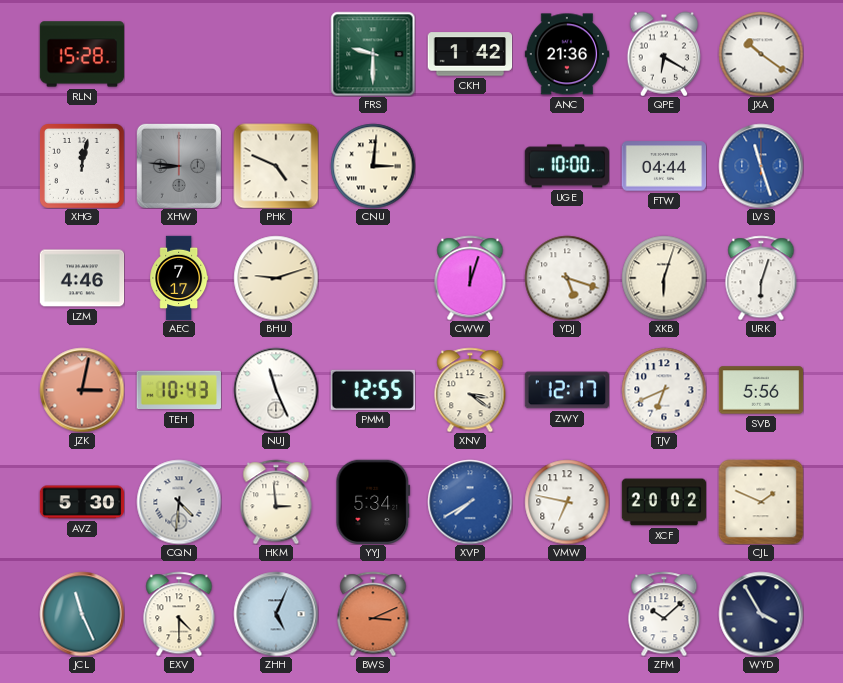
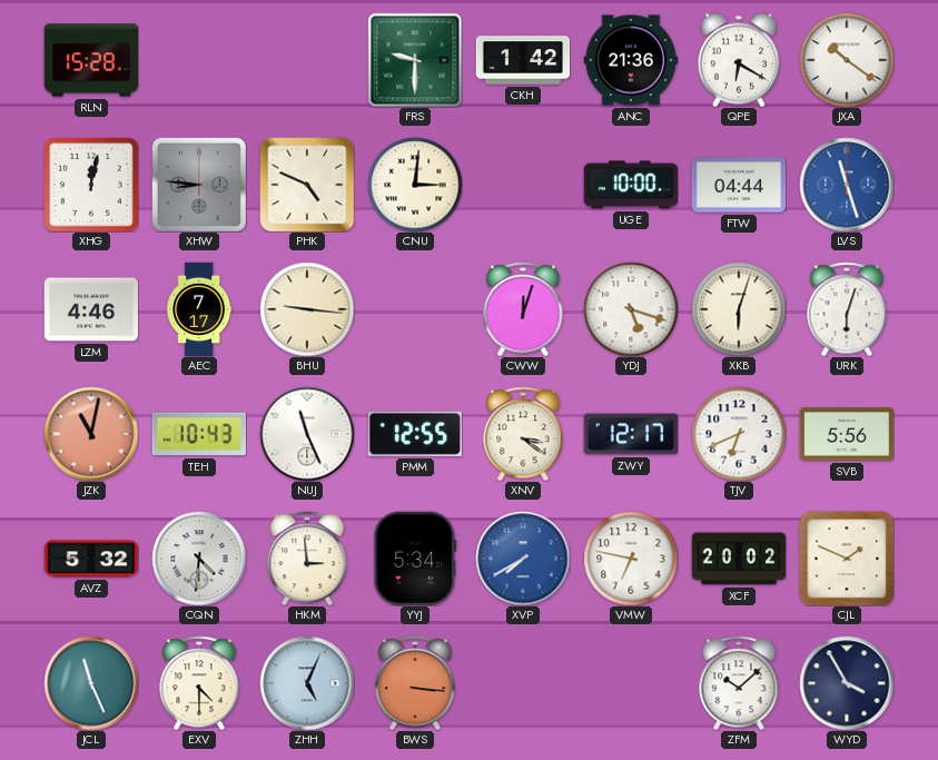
BHU: 9:12 -> 9:16
JZK: 3:02 -> 11:02
AVZ: 5:30 -> 5:32
BWS: 3:11 -> 3:16
